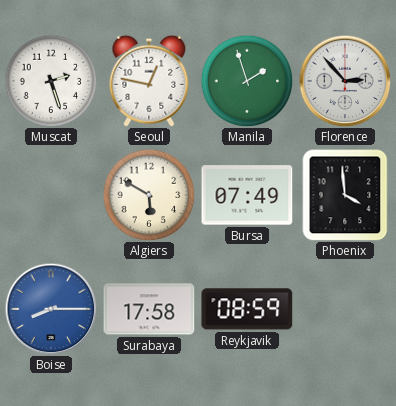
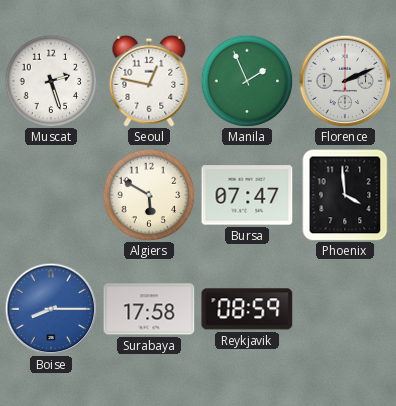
Manila: 1:57 -> 1:56
Florence: 2:53 -> 2:11
Bursa: 07:49 -> 07:47
